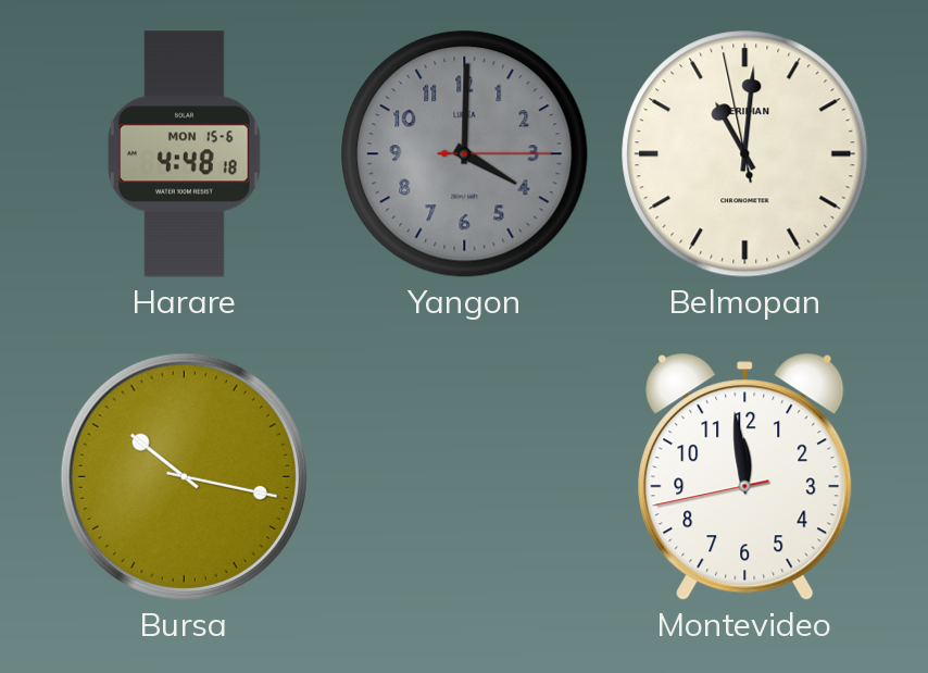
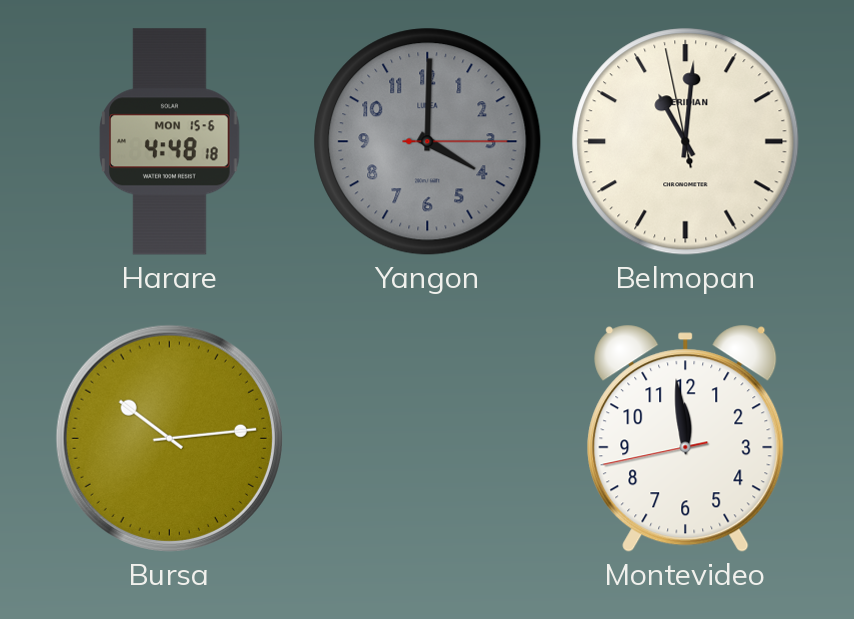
Bursa: 10:17 -> 10:14
